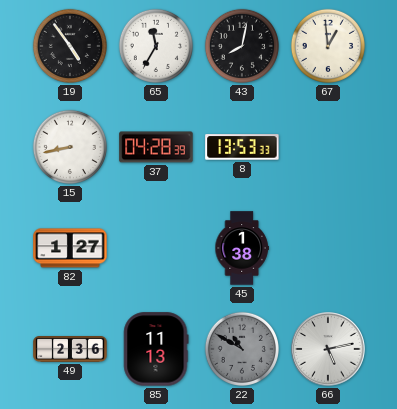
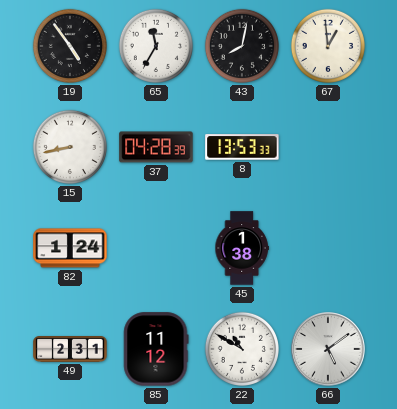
82: 1:27 -> 1:24
49: 2:36 -> 2:31
85: 11:13 -> 11:12
22 dial: grey -> white
66: 5:13 -> 5:09
